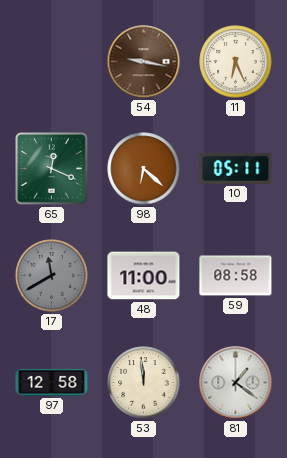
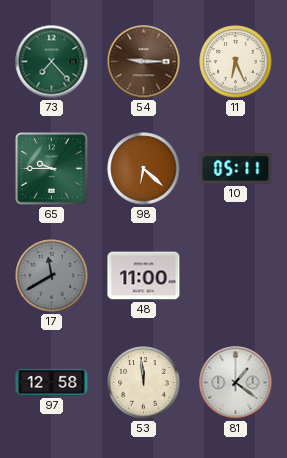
73: none -> 7:23
54: 9:17 -> 9:15
65: 12:19 -> 9:45
59: 08:58 -> none
